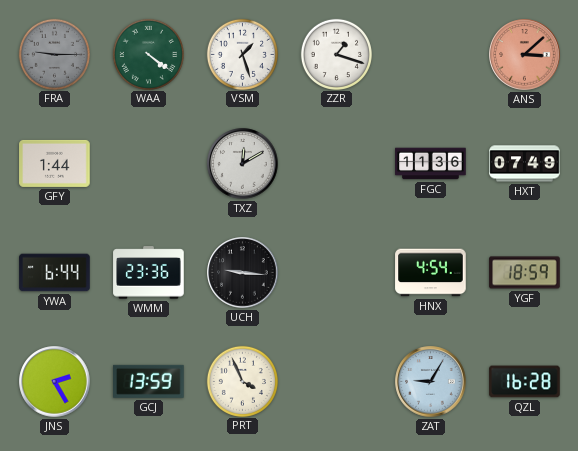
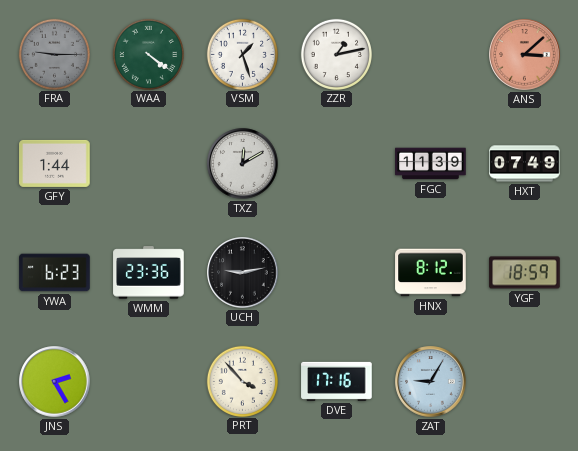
ZZR: 1:18 -> 1:13
FGC: 11:36 -> 11:39
YWA: 6:44 -> 6:23
UCH: 9:16 -> 9:13
HNX: 4:54 -> 8:12
GCJ: 13:59 -> none
PRT: 3:56 -> 3:53
DVE: none -> 17:16
QZL: 16:28 -> none
